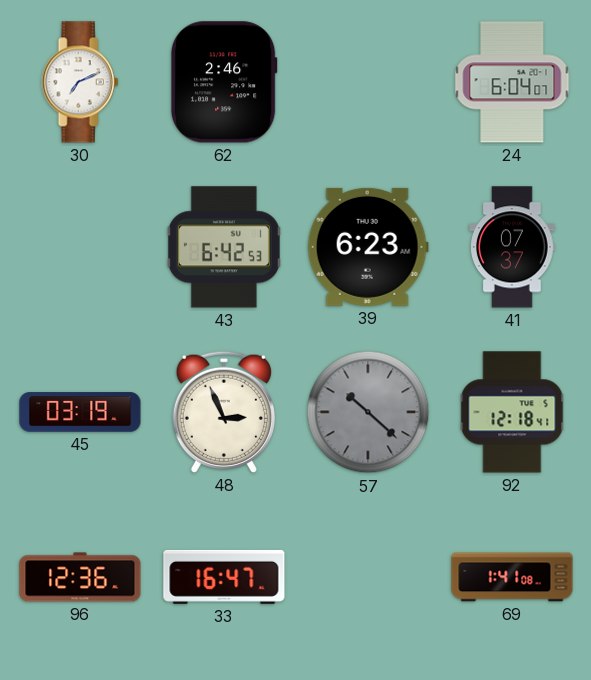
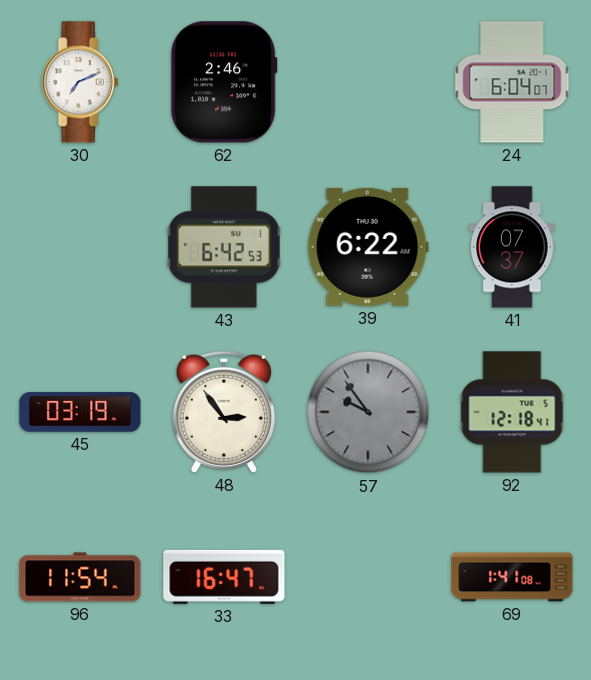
39: 6:23 -> 6:22
48: 2:56 -> 2:54
57: 10:22 -> 9:54
96: 12:36 -> 11:54
